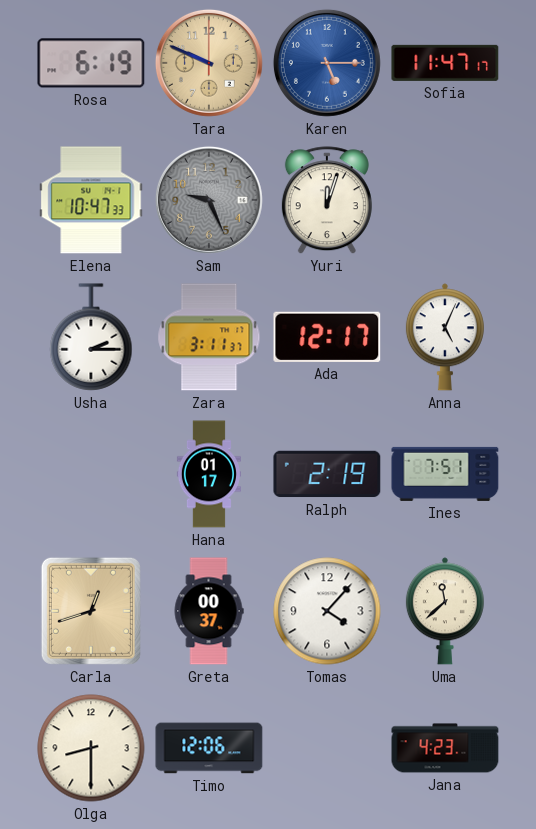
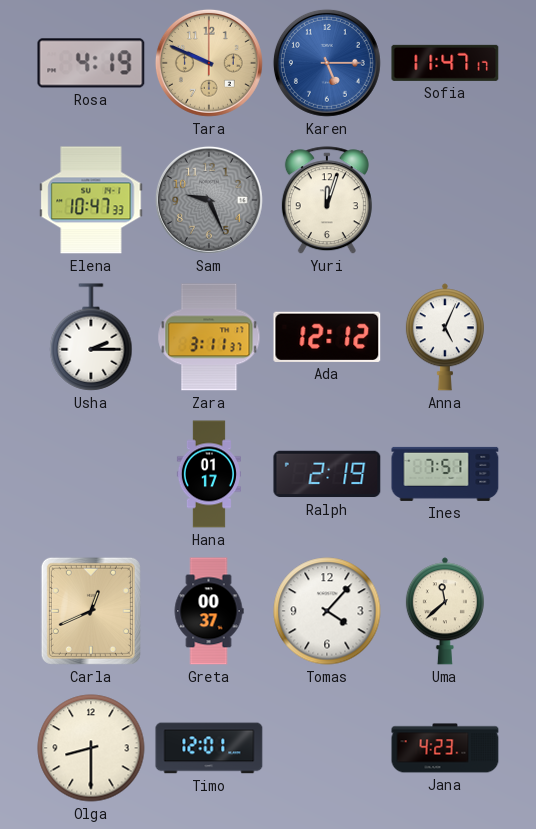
Rosa: 6:19 -> 4:19
Ada: 12:17 -> 12:12
Carla: 12:42 -> 12:41
Timo: 12:06 -> 12:01
